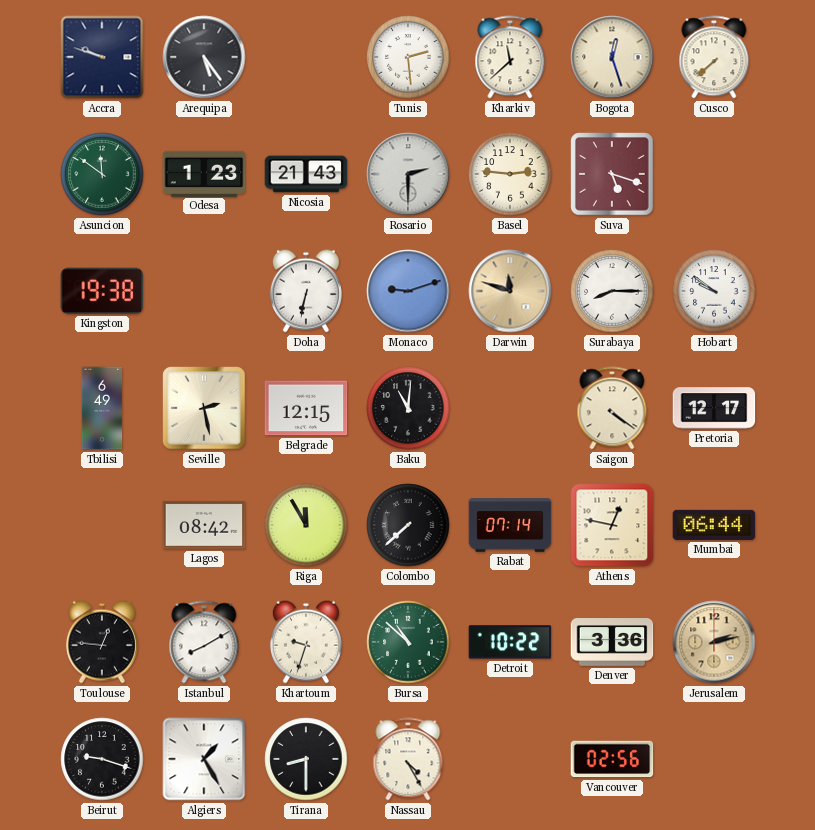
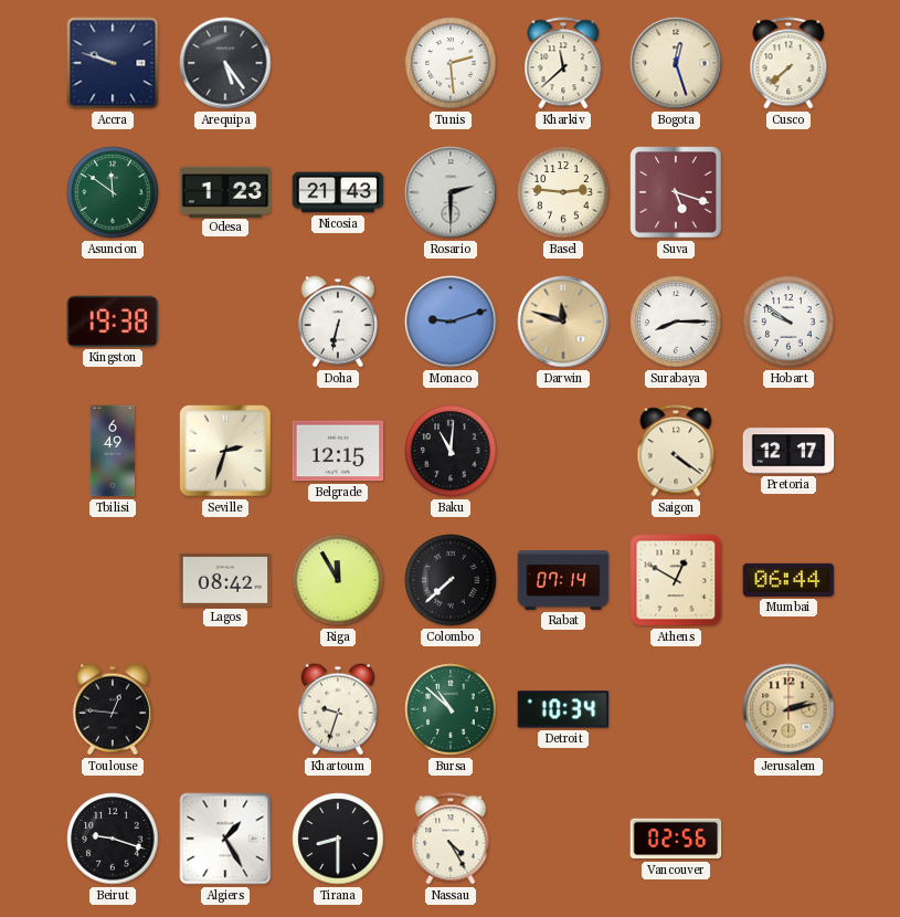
Seville: 2:28 -> 2:33
Athens: 12:47 -> 12:50
Istanbul: 8:10 -> none
Detroit: 10:22 -> 10:34
Denver: 3:36 -> none
